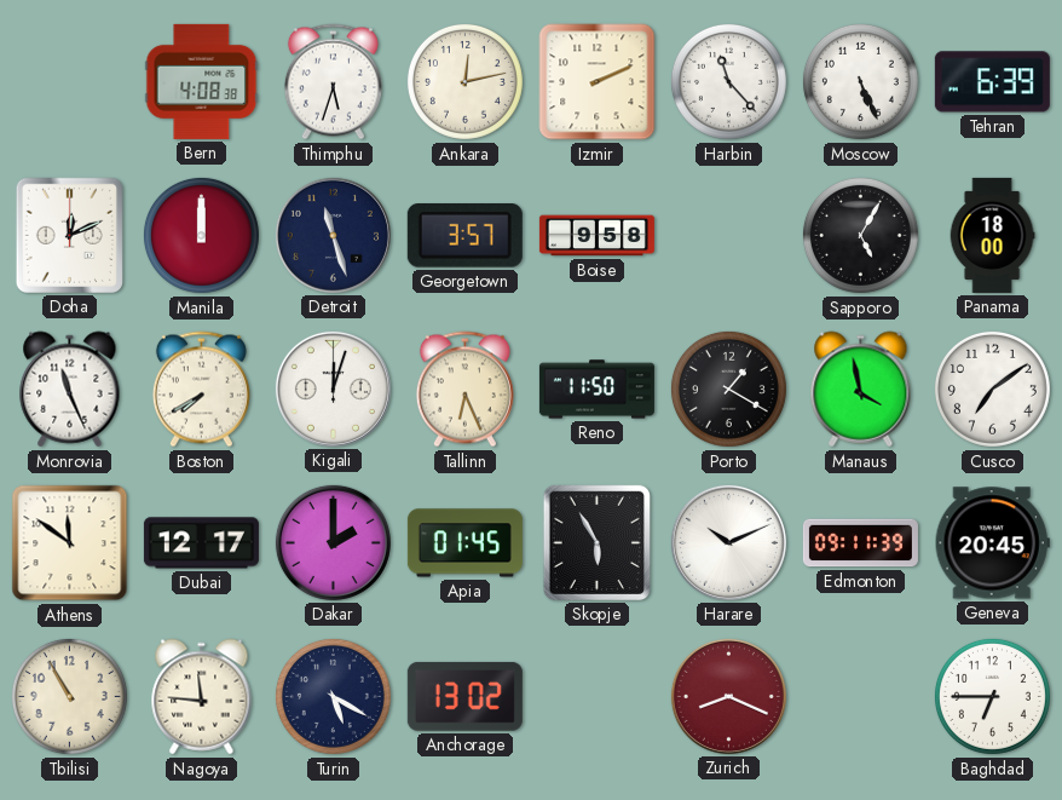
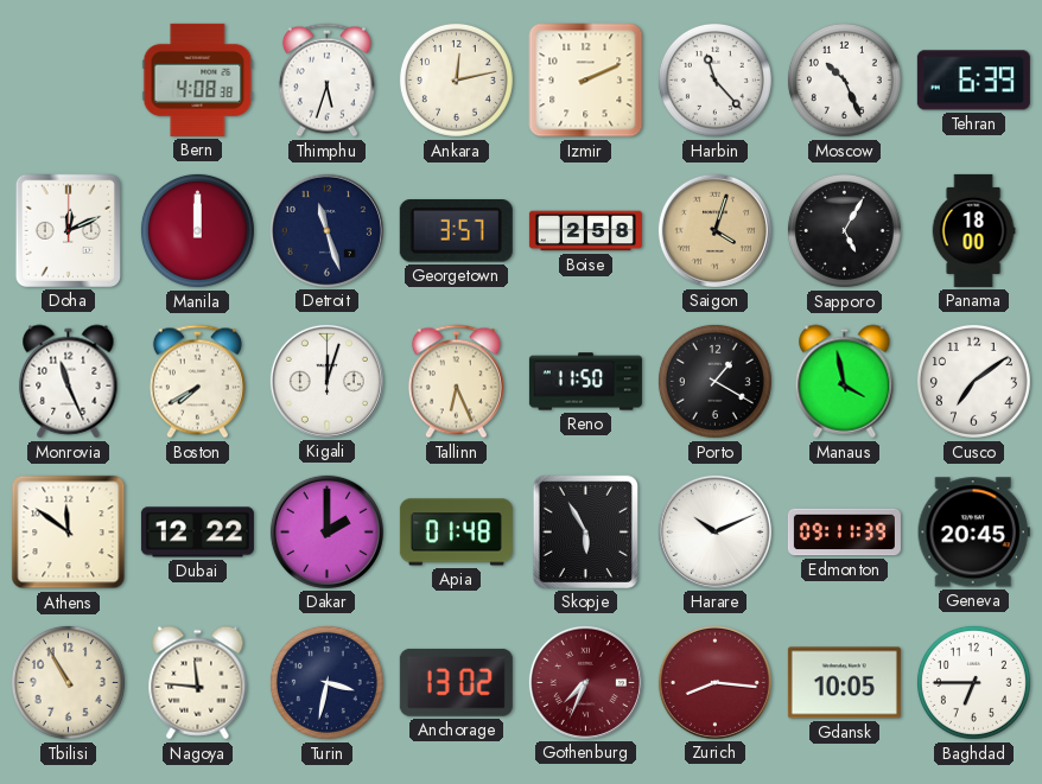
Moscow: 5:26 -> 10:26
Boise: 9:58 -> 2:58
Saigon: none -> 4:03
Dubai: 12:17 -> 12:22
Apia: 01:45 -> 01:48
Turin: 5:20 -> 3:32
Gothenburg: none -> 7:34
Zurich: 8:19 -> 8:16
Gdansk: none -> 10:05
